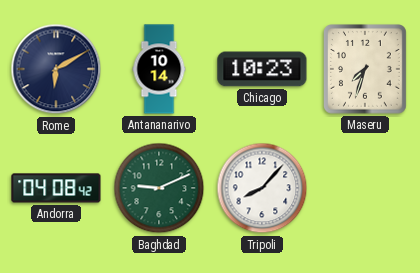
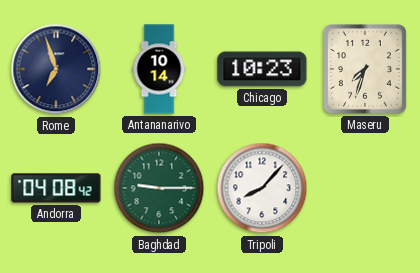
Rome: 6:10 -> 6:57
Baghdad: 9:11 -> 9:15
